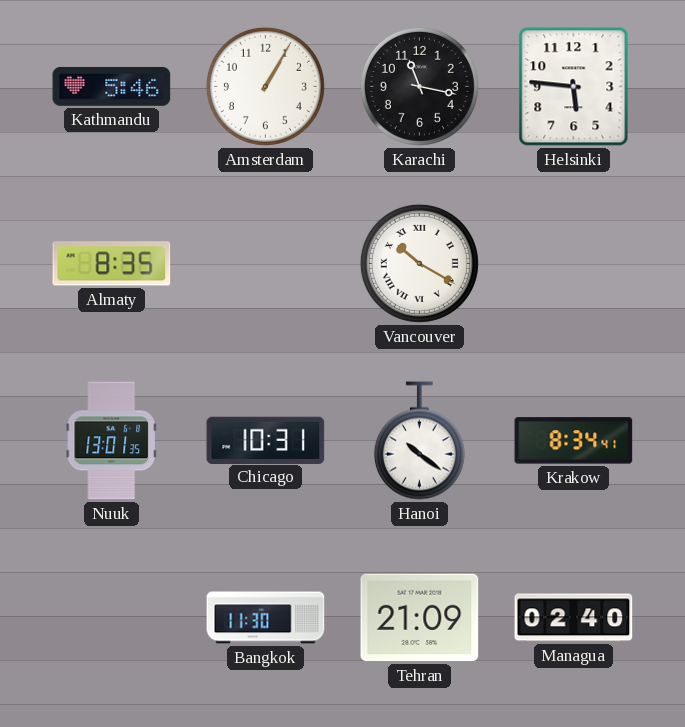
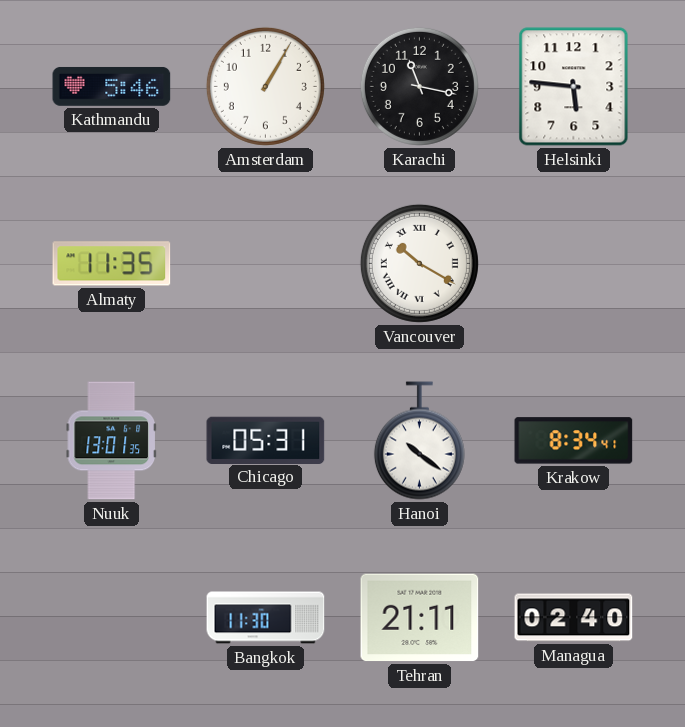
Almaty: 8:35 -> 11:35
Chicago: 10:31 -> 05:31
Tehran: 21:09 -> 21:11
